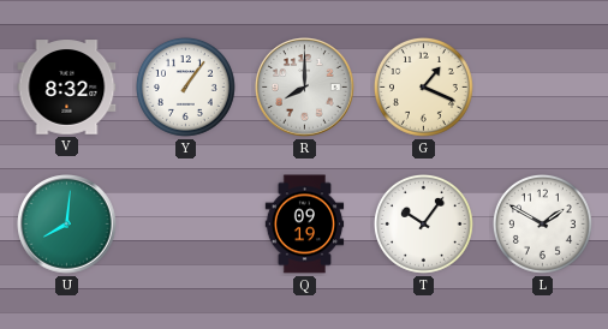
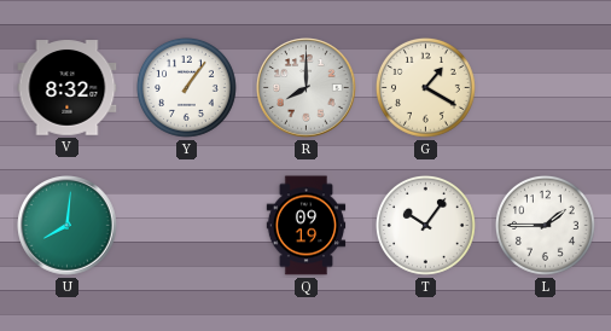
G: 1:19 -> 1:20
L: 1:50 -> 1:45
